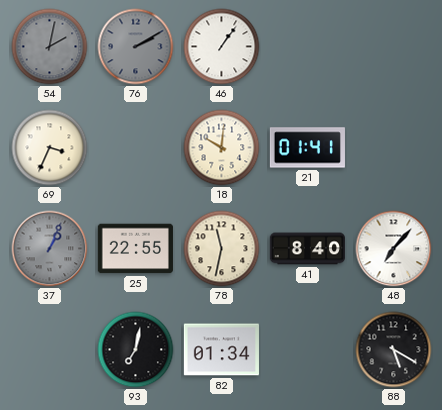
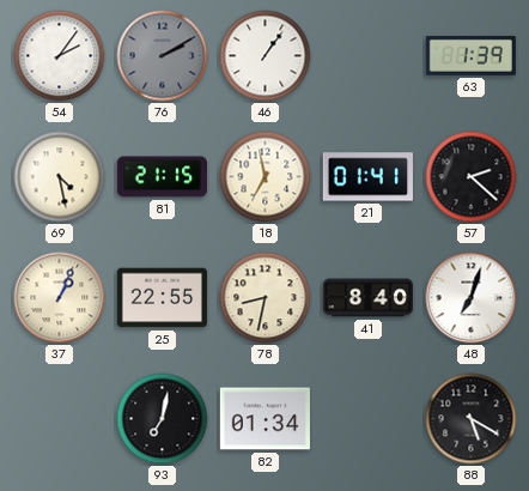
54: 2:02 -> 2:06
54 dial: grey -> white
63: none -> 1:39
69: 3:34 -> 4:28
81: none -> 21:15
18: 10:01 -> 6:58
57: none -> 2:22
37 dial: grey -> cream
78: 11:32 -> 8:32
48: 7:07 -> 7:03
